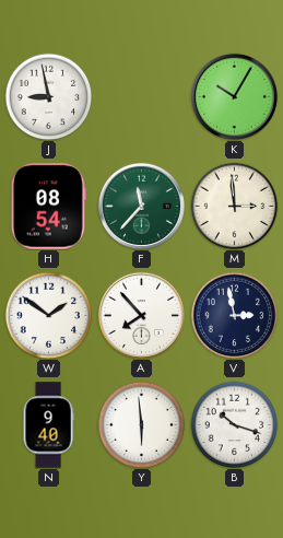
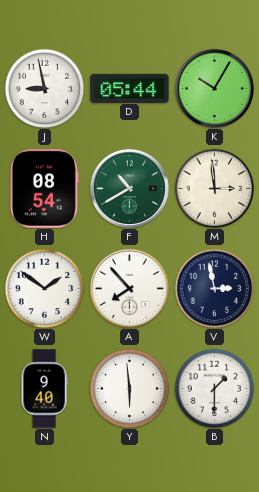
D: none -> 05:44
F: 11:37 -> 10:40
B: 10:18 -> 1:30
